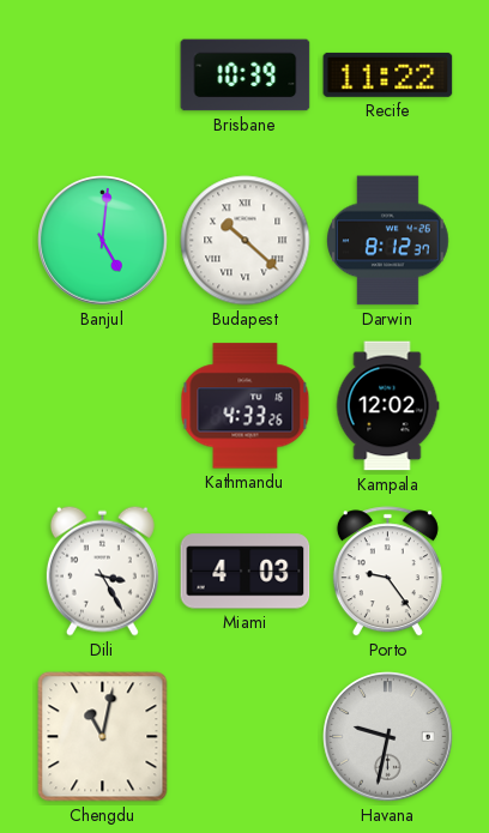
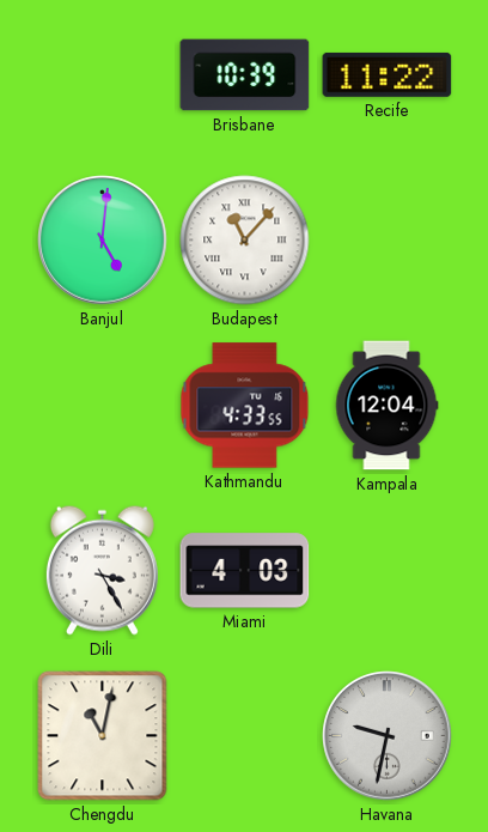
Budapest: 10:22 -> 11:07
Darwin: 8:12 -> none
Kathmandu: 4:33:26 -> 4:33:55
Kampala: 12:02 -> 12:04
Porto: 9:24 -> none
